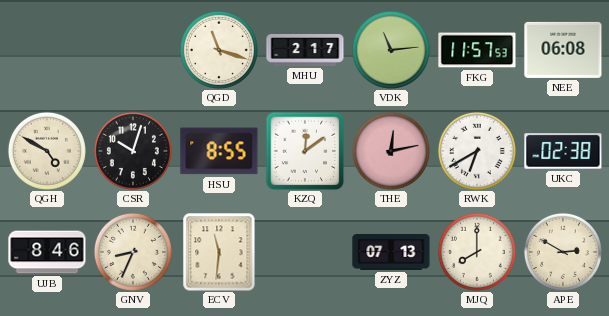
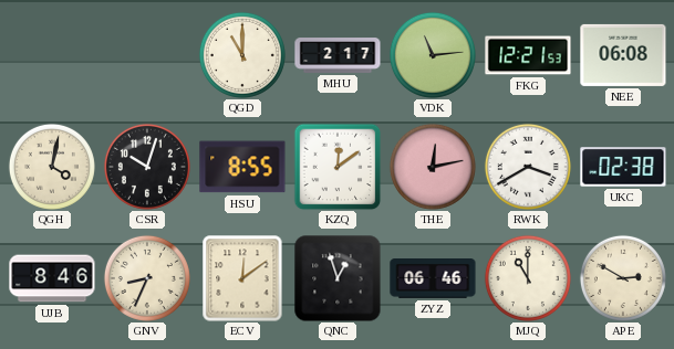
QGD: 11:18 -> 11:00
FKG: 11:57 -> 12:21
QGH: 4:50 -> 4:02
RWK: 6:40 -> 3:40
ECV: 11:31 -> 12:09
QNC: none -> 12:57
ZYZ: 07:13 -> 06:46
MJQ: 8:00 -> 11:00
